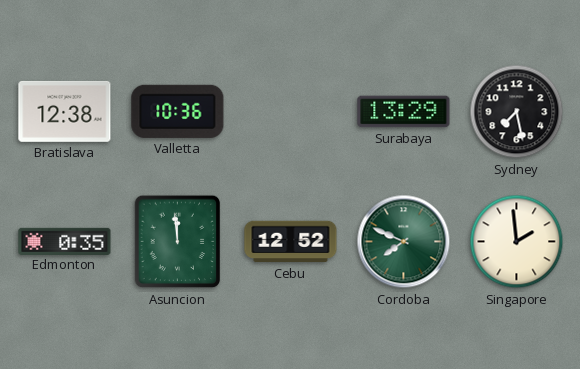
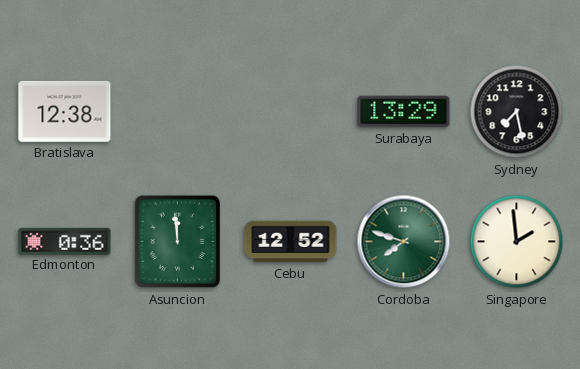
Valletta: 10:36 -> none
Edmonton: 0:35 -> 0:36
Cordoba: 7:49 -> 7:48
